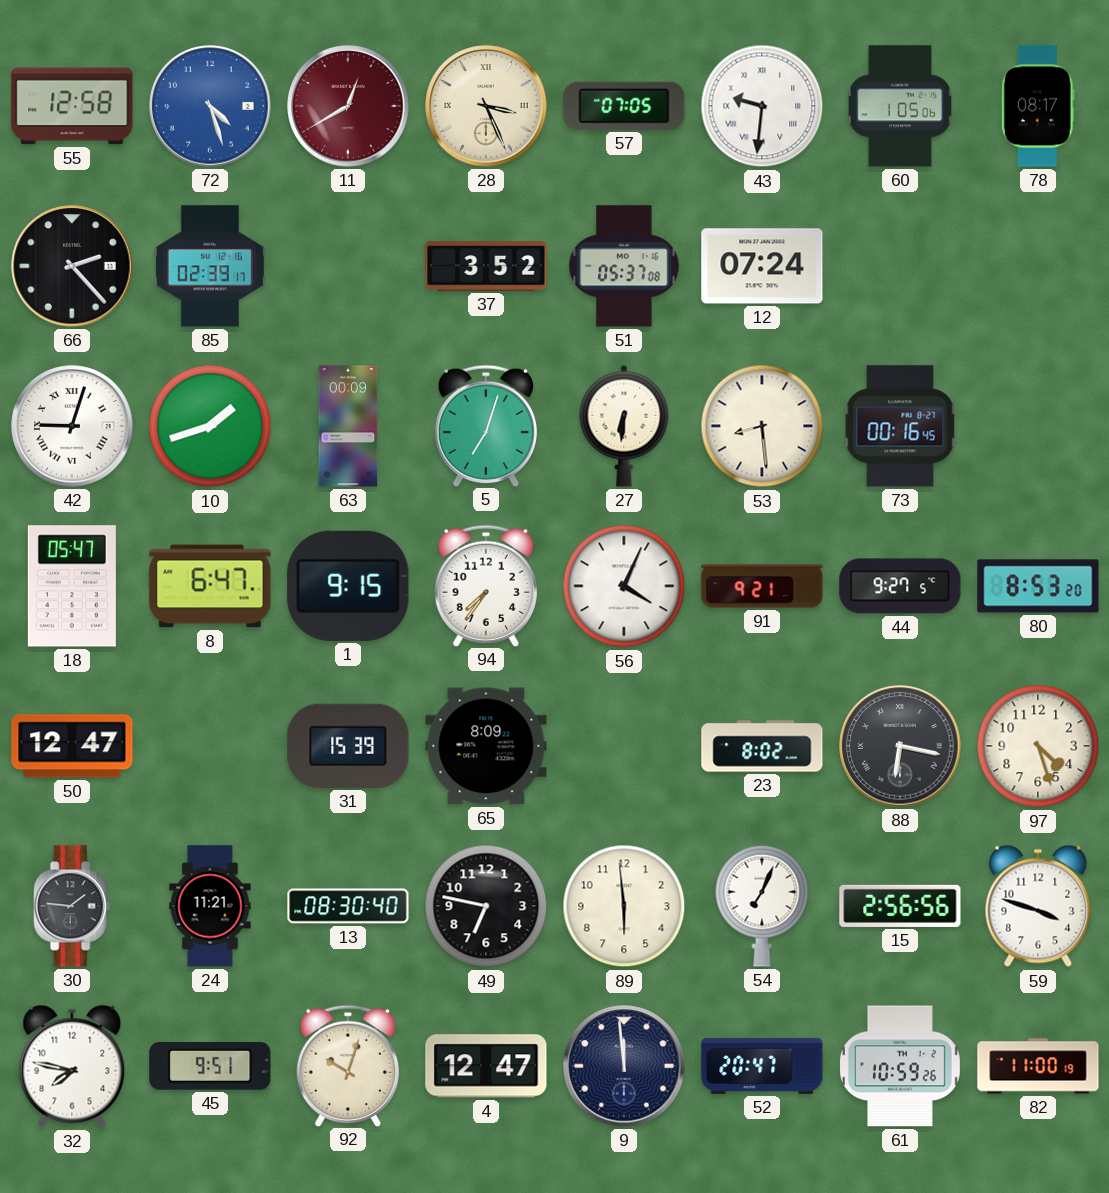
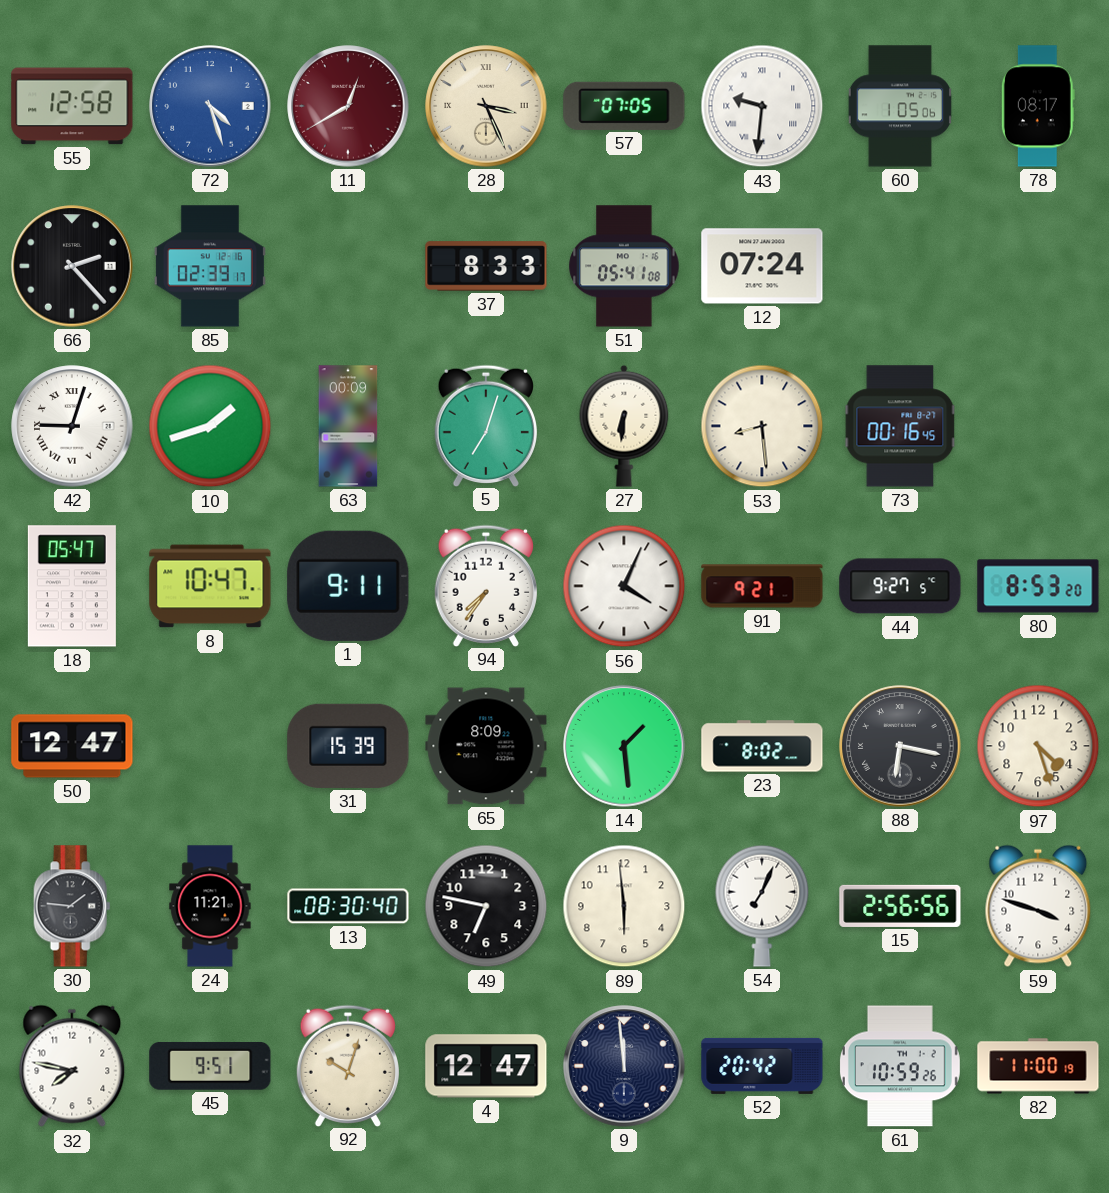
37: 3:52 -> 8:33
51: 05:37 -> 05:41
8: 6:47 -> 10:47
1: 9:15 -> 9:11
14: none -> 1:29
52: 20:47 -> 20:42
